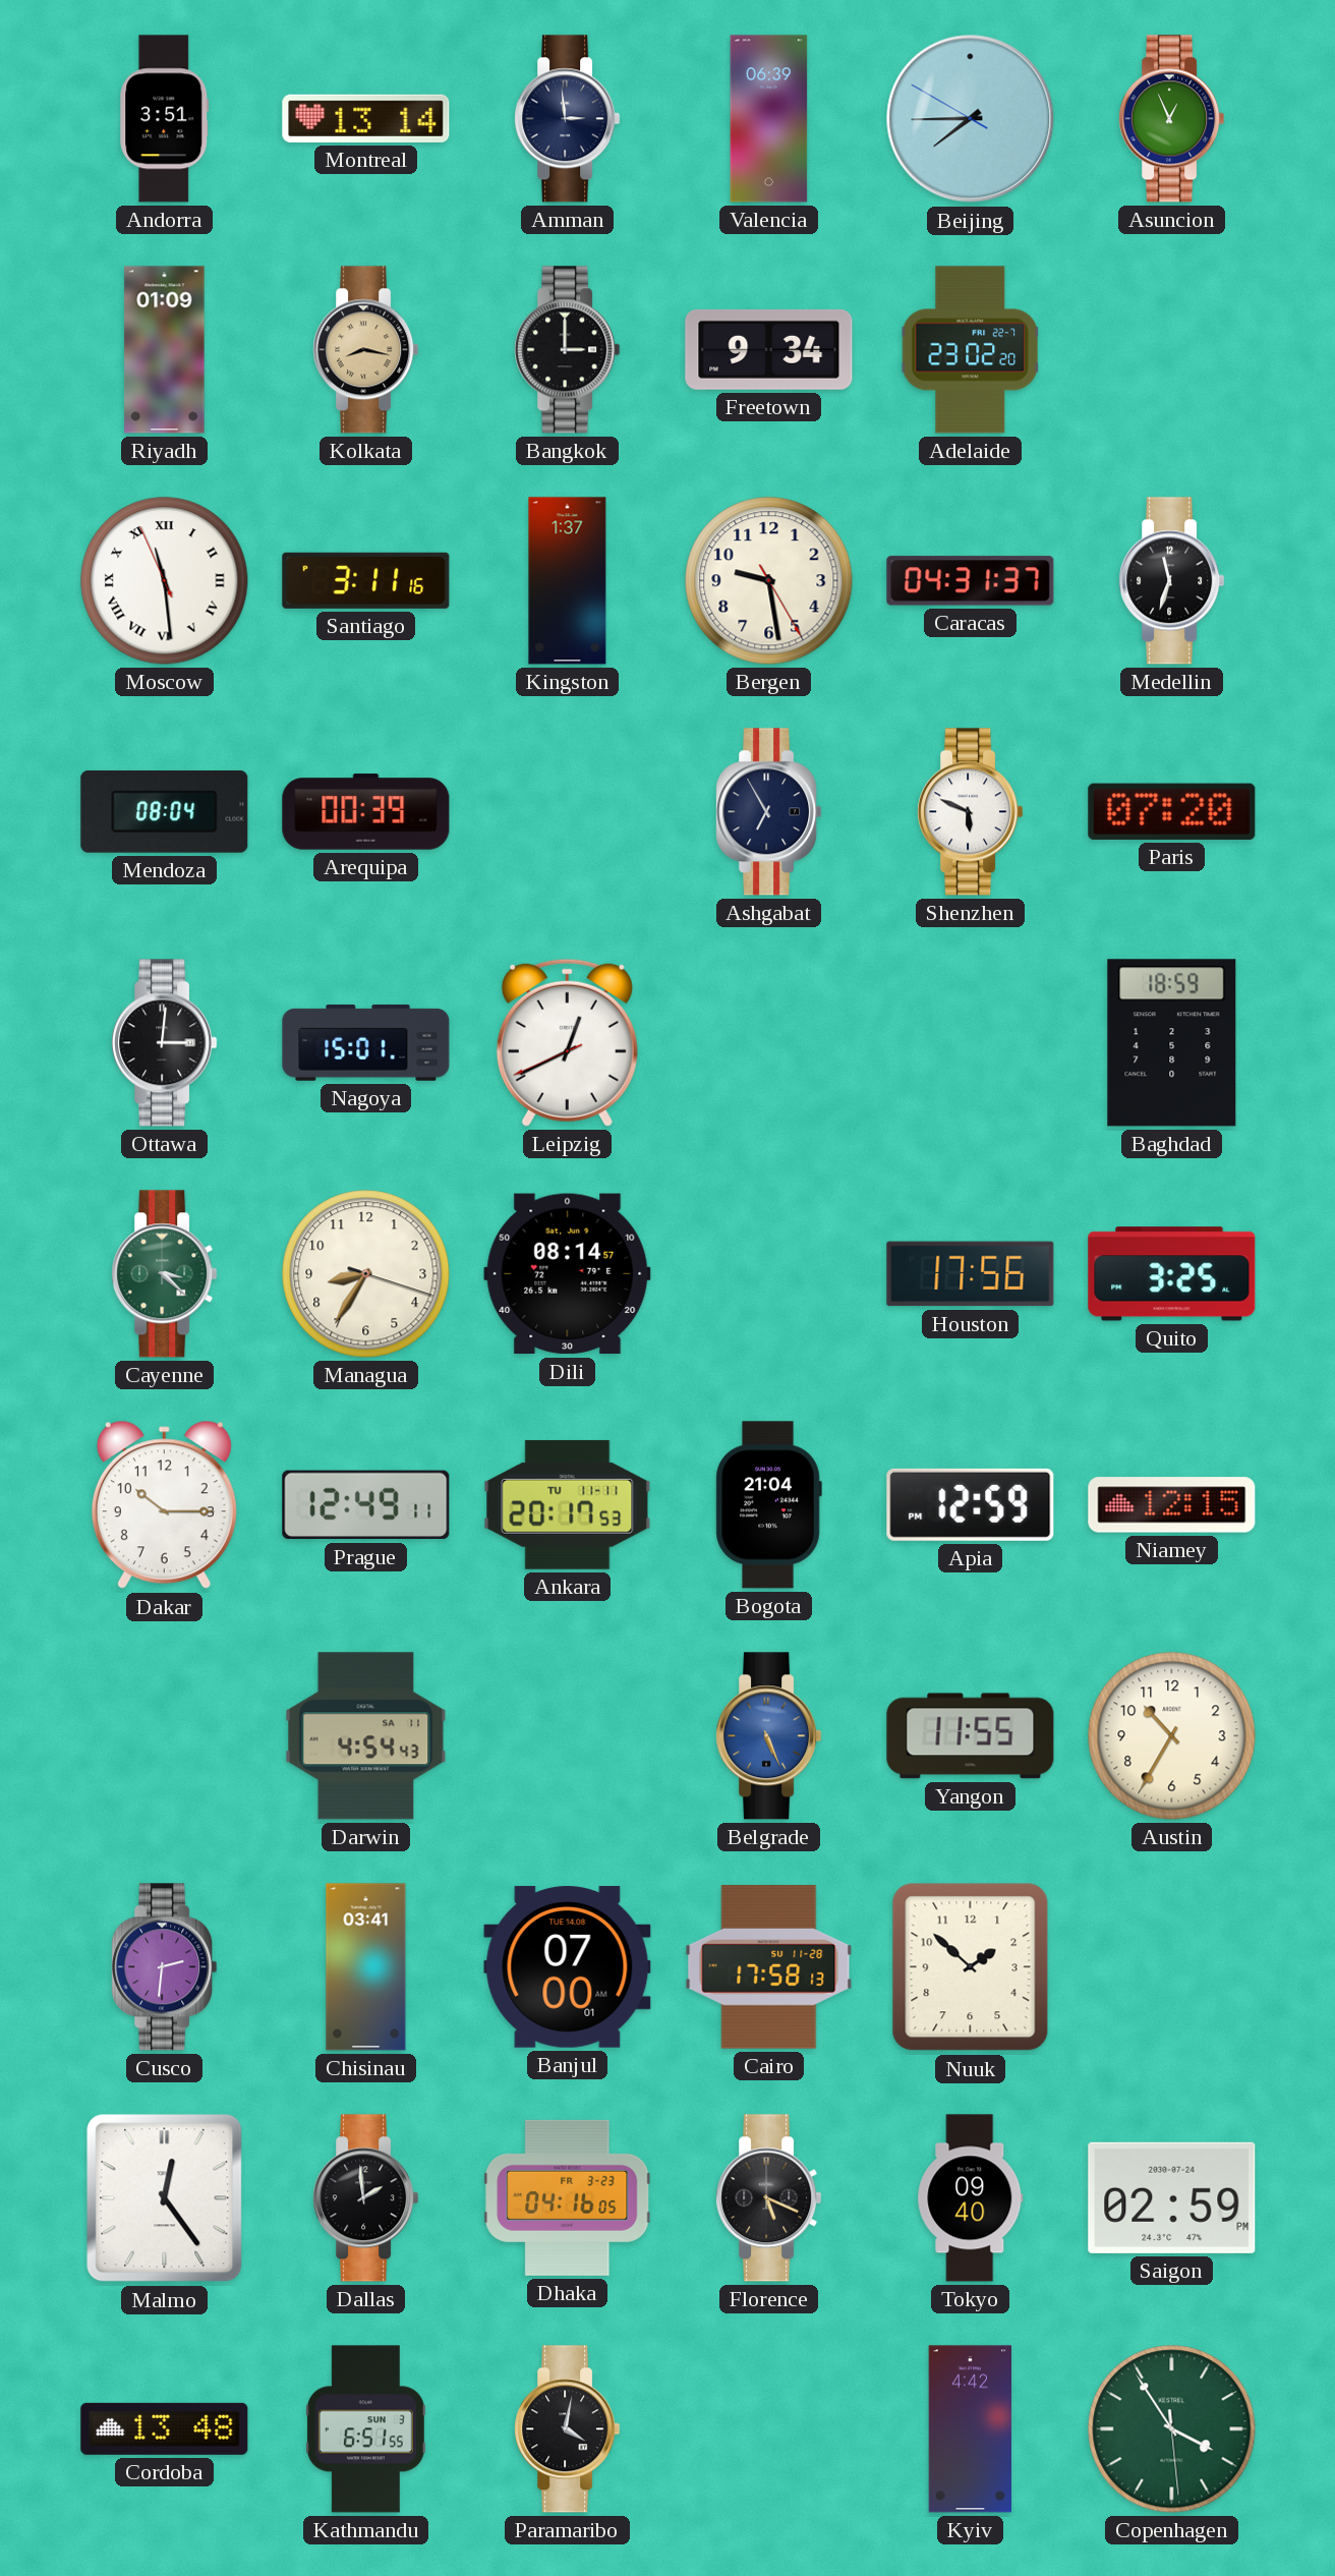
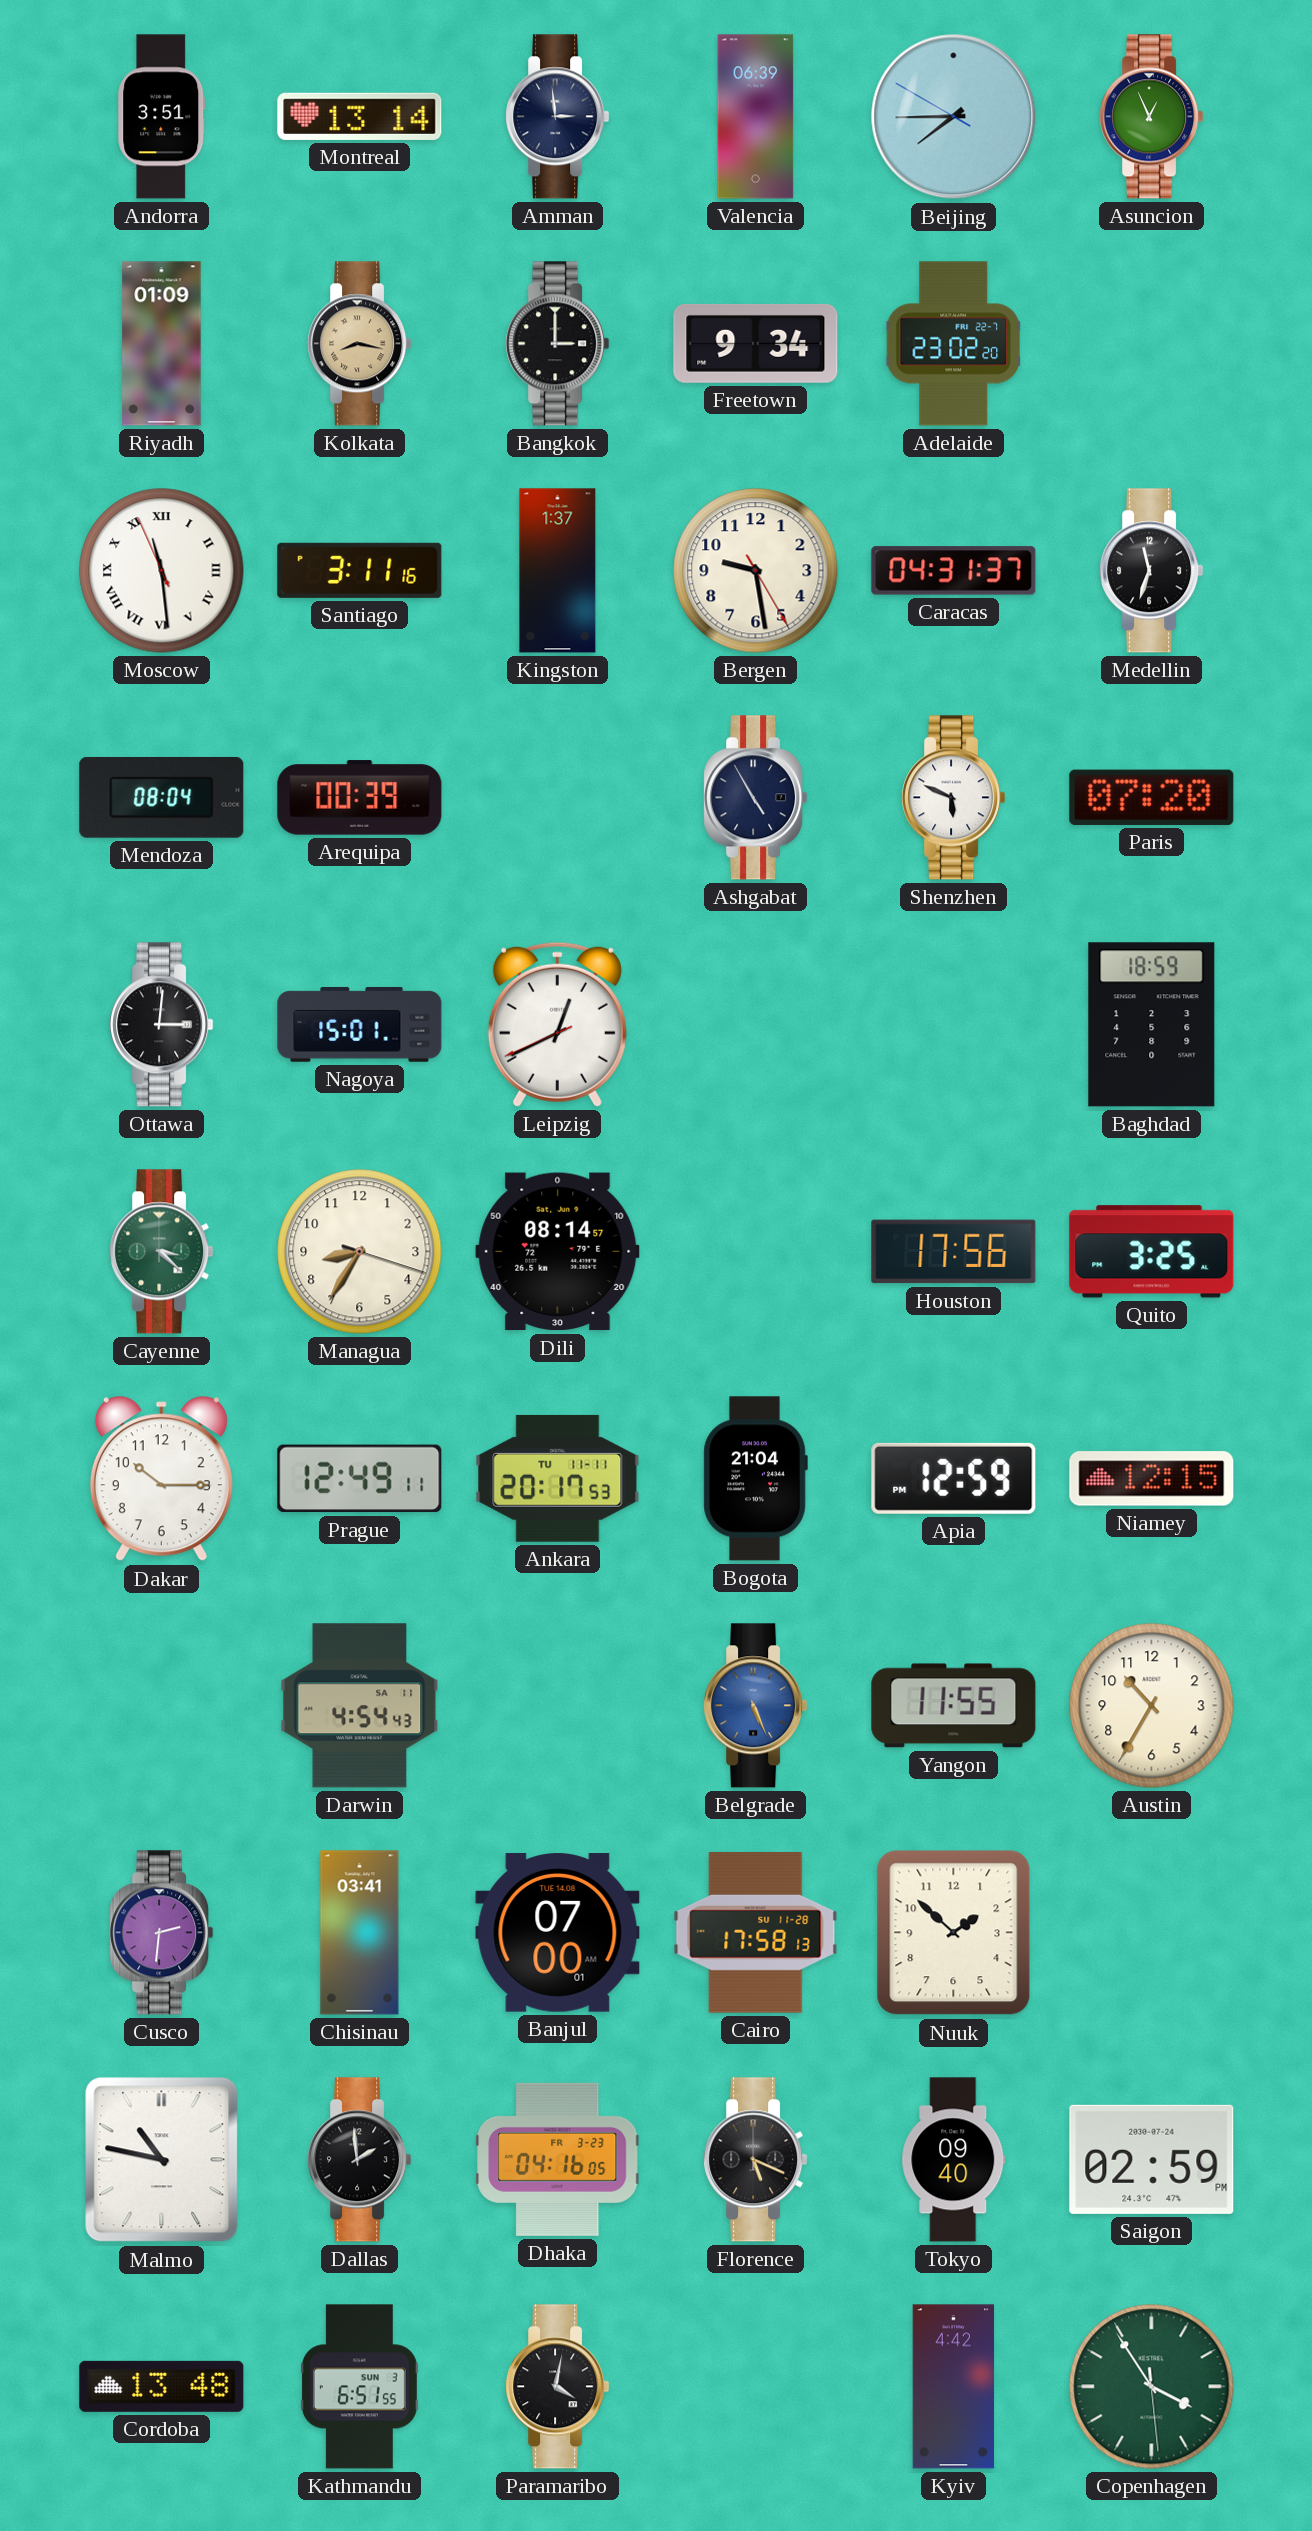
Ashgabat: 6:55 -> 4:55
Malmo: 12:24 -> 10:47
